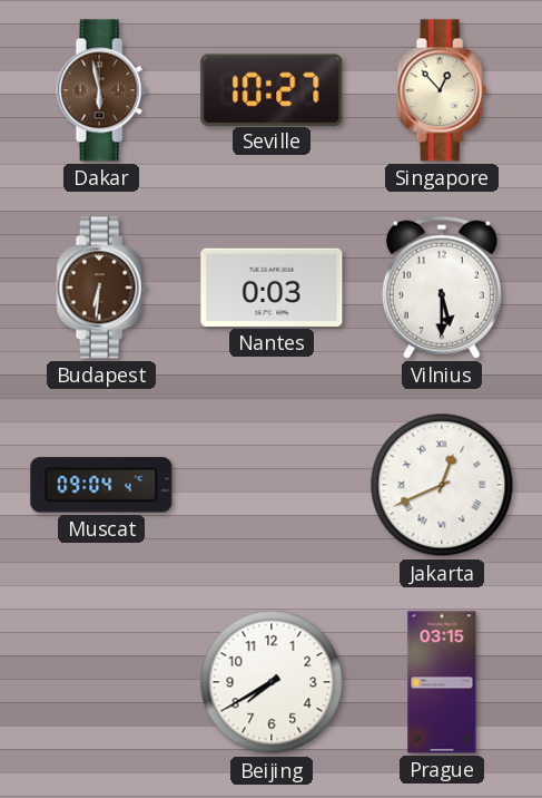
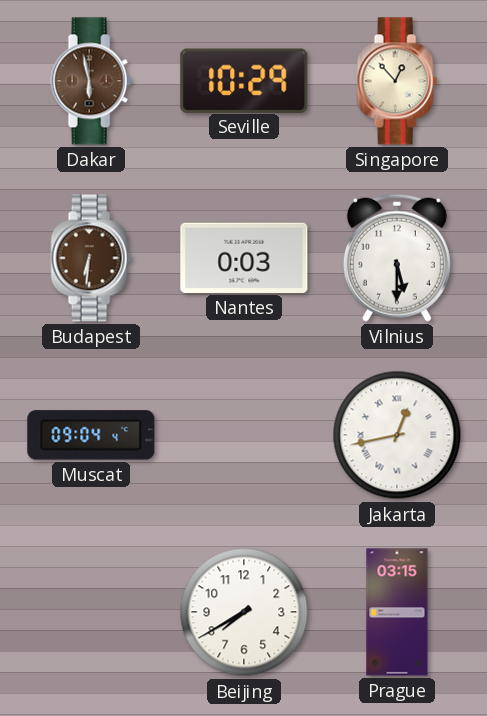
Seville: 10:27 -> 10:29
Jakarta: 12:41 -> 12:43
